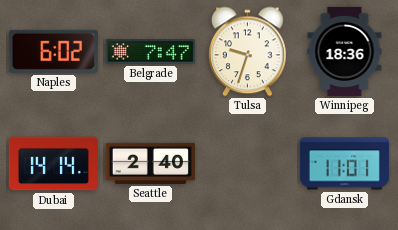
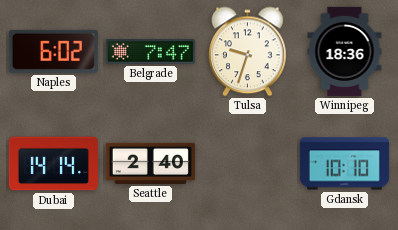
Gdansk: 11:01 -> 10:10
